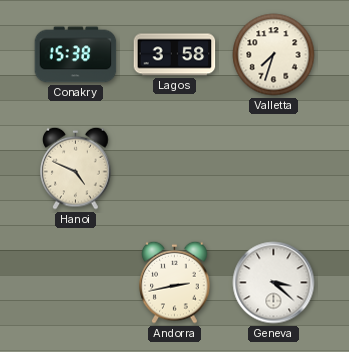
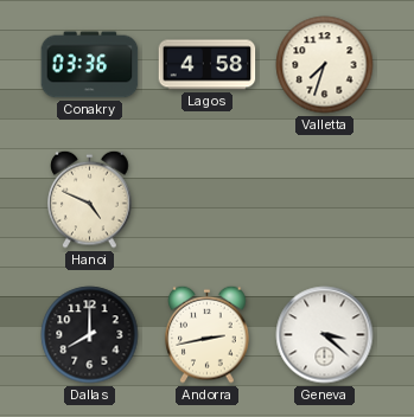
Conakry: 15:38 -> 03:36
Lagos: 3:58 -> 4:58
Dallas: none -> 8:00
